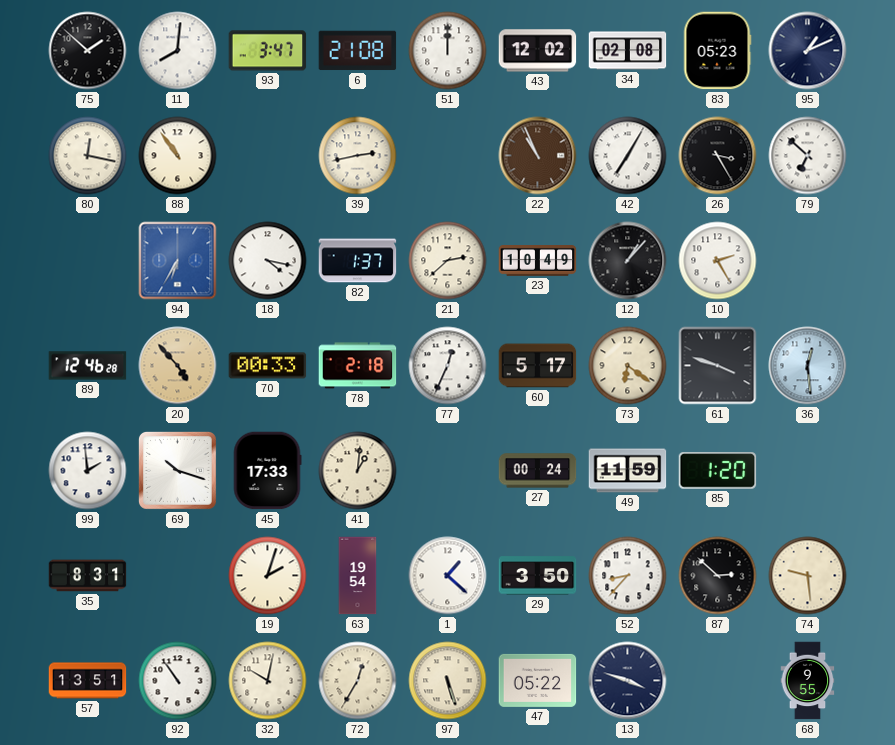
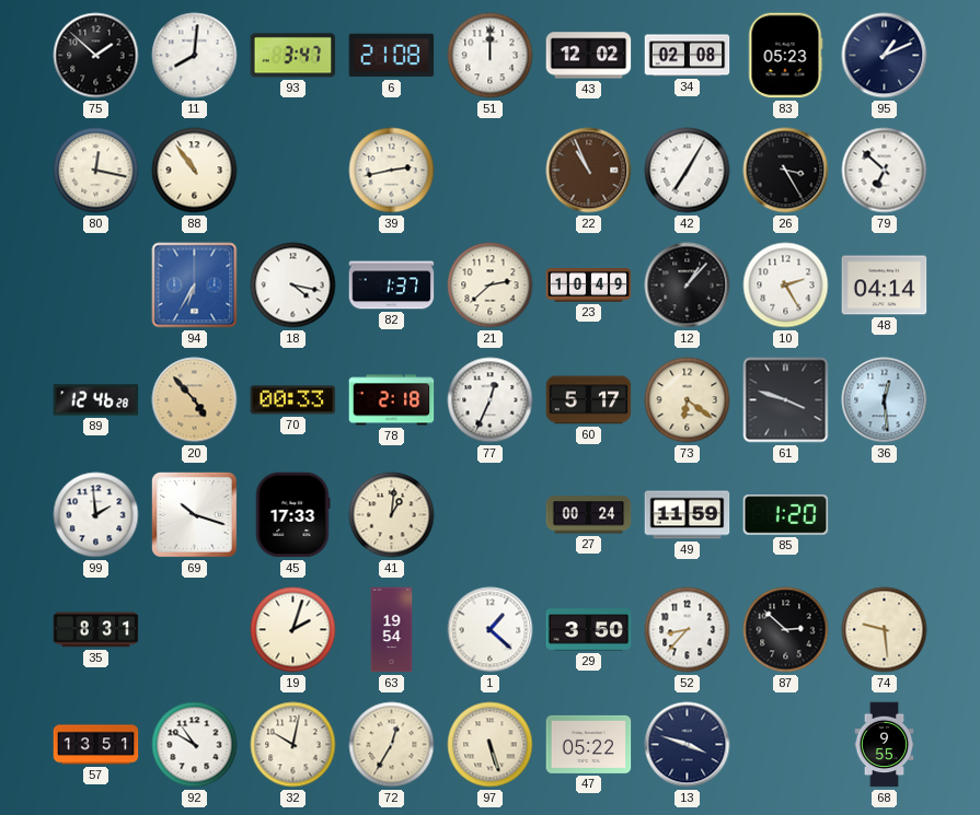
48: none -> 04:14
92: 10:54 -> 10:50
